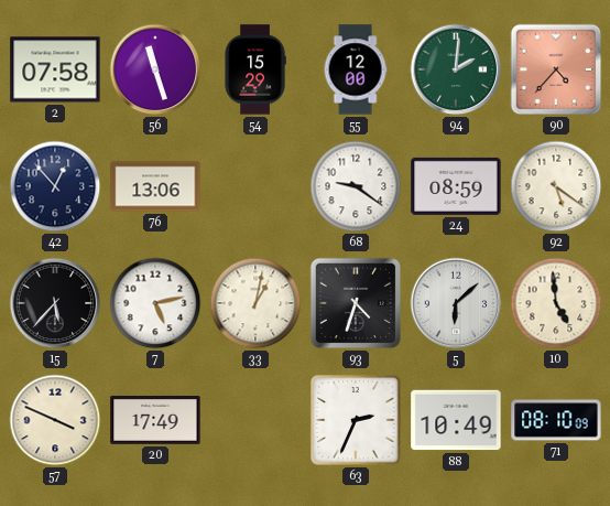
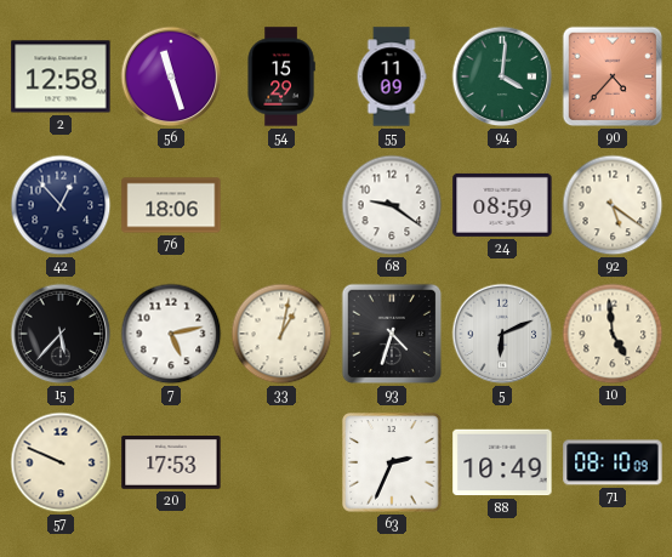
2: 07:58 -> 12:58
55: 12:00 -> 11:09
94: 2:01 -> 4:01
76: 13:06 -> 18:06
5: 6:08 -> 6:11
57: 3:49 -> 9:49
20: 17:49 -> 17:53
